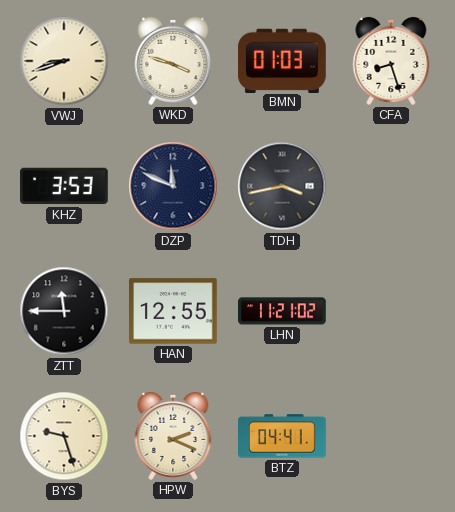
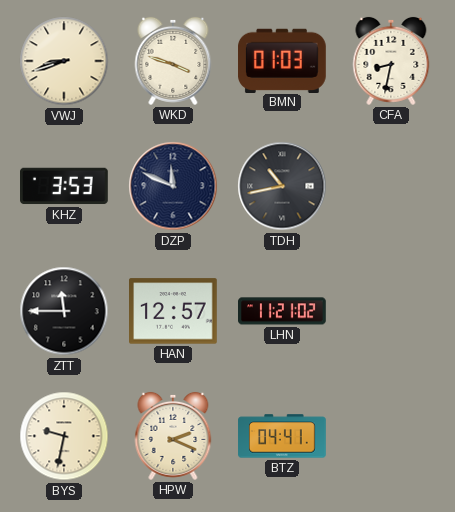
CFA: 8:27 -> 8:32
TDH: 3:43 -> 10:43
HAN: 12:55 -> 12:57
BYS: 9:27 -> 9:32
